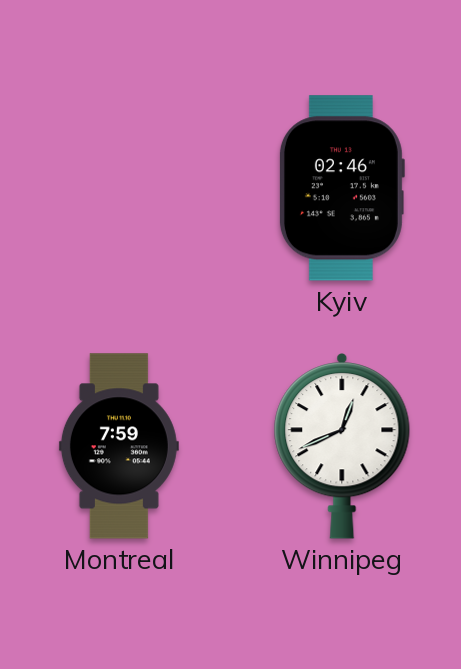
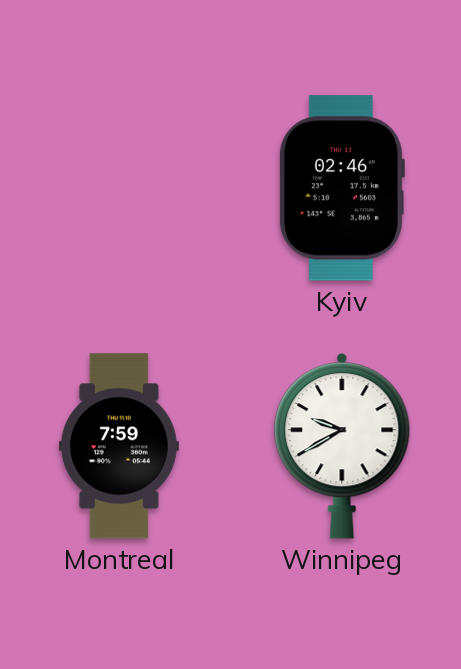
Winnipeg: 12:41 -> 9:40
